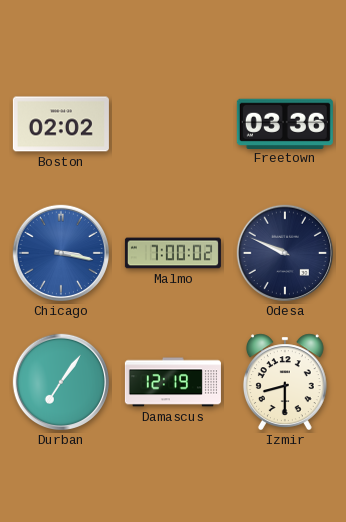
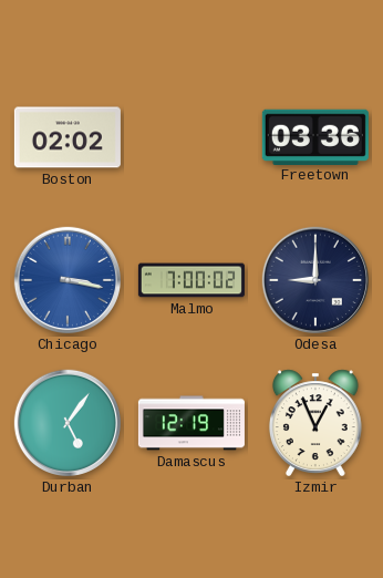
Odesa: 9:49 -> 9:00
Durban: 7:06 -> 5:06
Izmir: 8:30 -> 12:56
